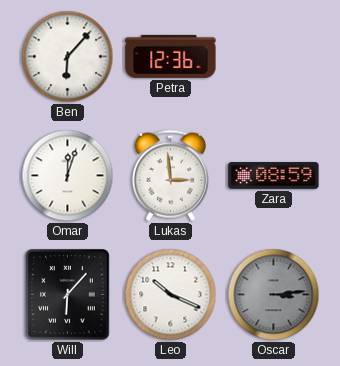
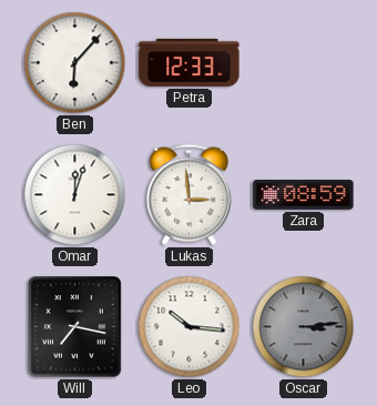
Petra: 12:36 -> 12:33
Will: 6:07 -> 7:17
Leo: 10:19 -> 10:16
